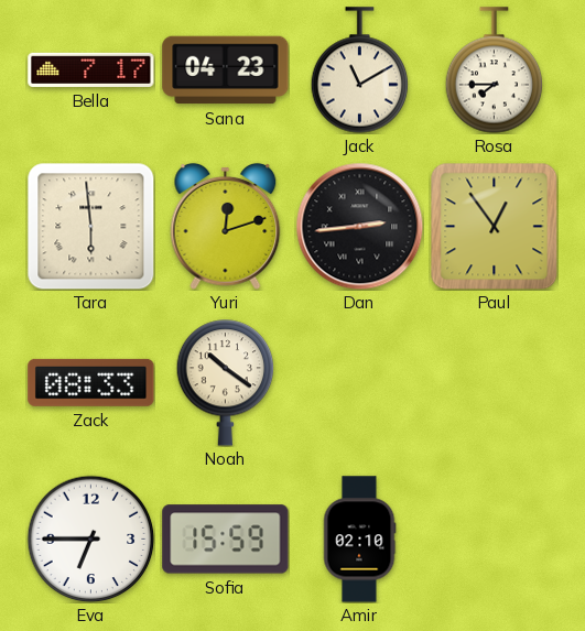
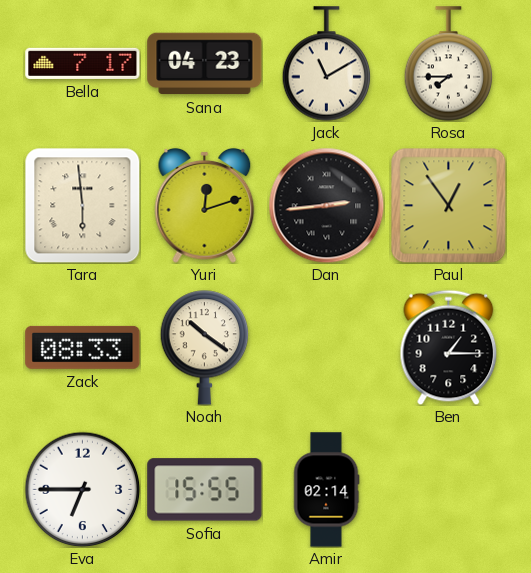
Ben: none -> 1:15
Sofia: 15:59 -> 15:55
Amir: 02:10 -> 02:14
